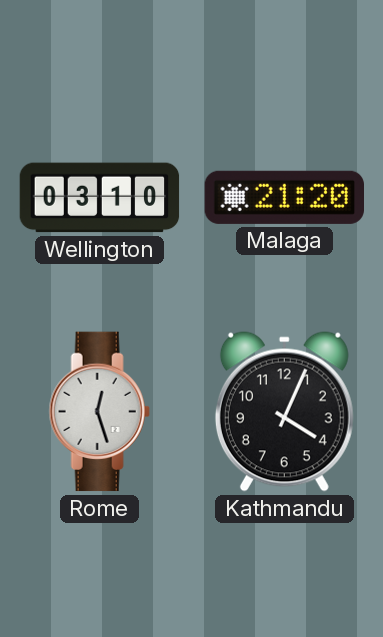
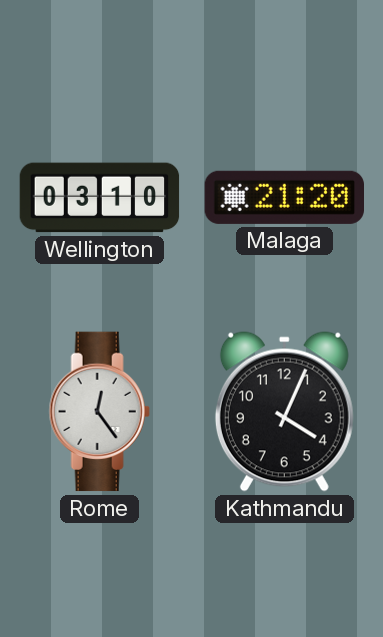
Rome: 12:27 -> 12:24
